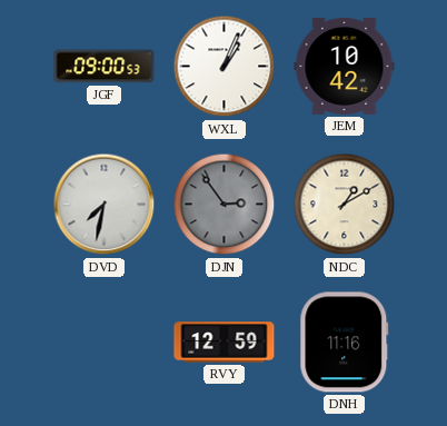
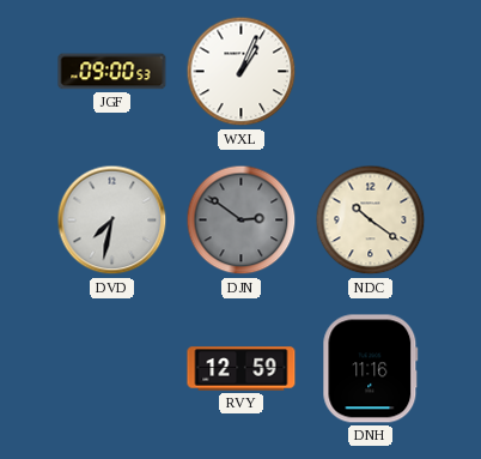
JEM: 10:42 -> none
DJN: 2:54 -> 2:51
NDC: 1:10 -> 10:21
